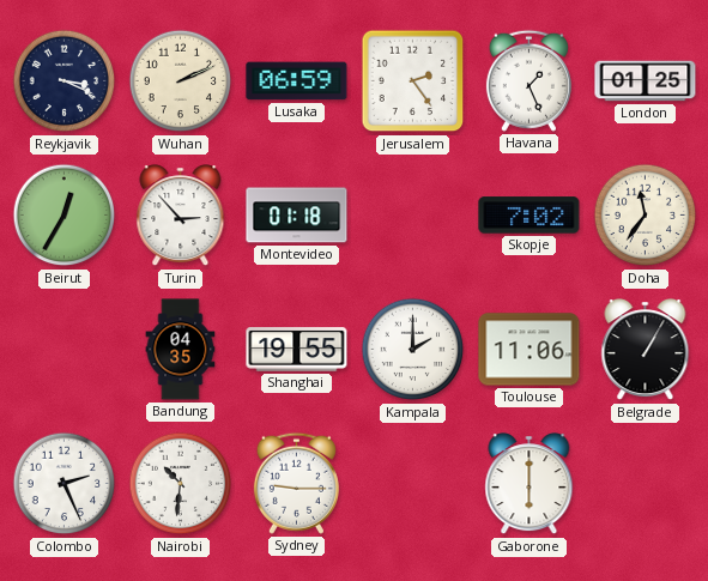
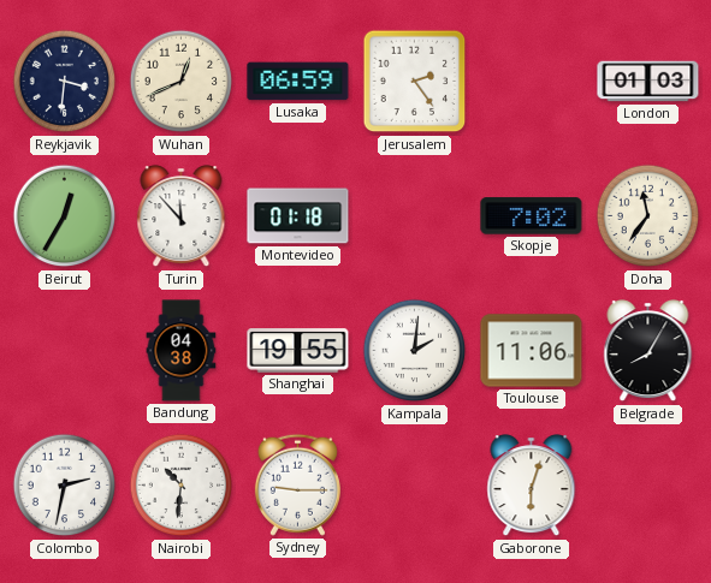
Reykjavik: 3:19 -> 3:31
Wuhan: 2:11 -> 12:41
Havana: 1:26 -> none
London: 01:25 -> 01:03
Turin: 2:53 -> 11:53
Bandung: 04:35 -> 04:38
Kampala: 2:00 -> 2:01
Belgrade: 1:05 -> 8:05
Colombo: 2:26 -> 2:32
Gaborone: 6:00 -> 6:03
